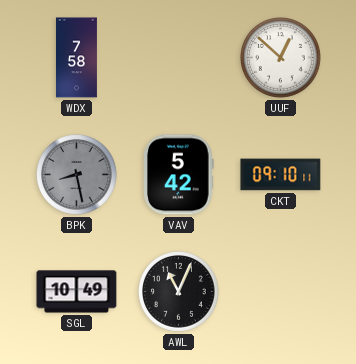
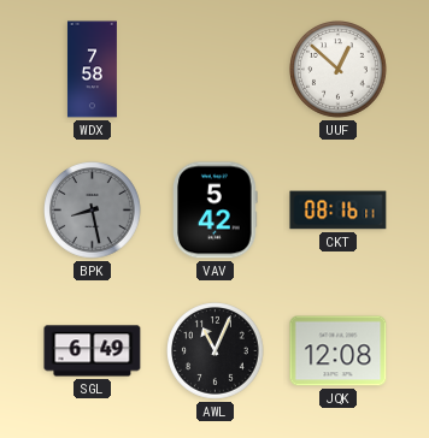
CKT: 09:10 -> 08:16
SGL: 10:49 -> 6:49
JQK: none -> 12:08
